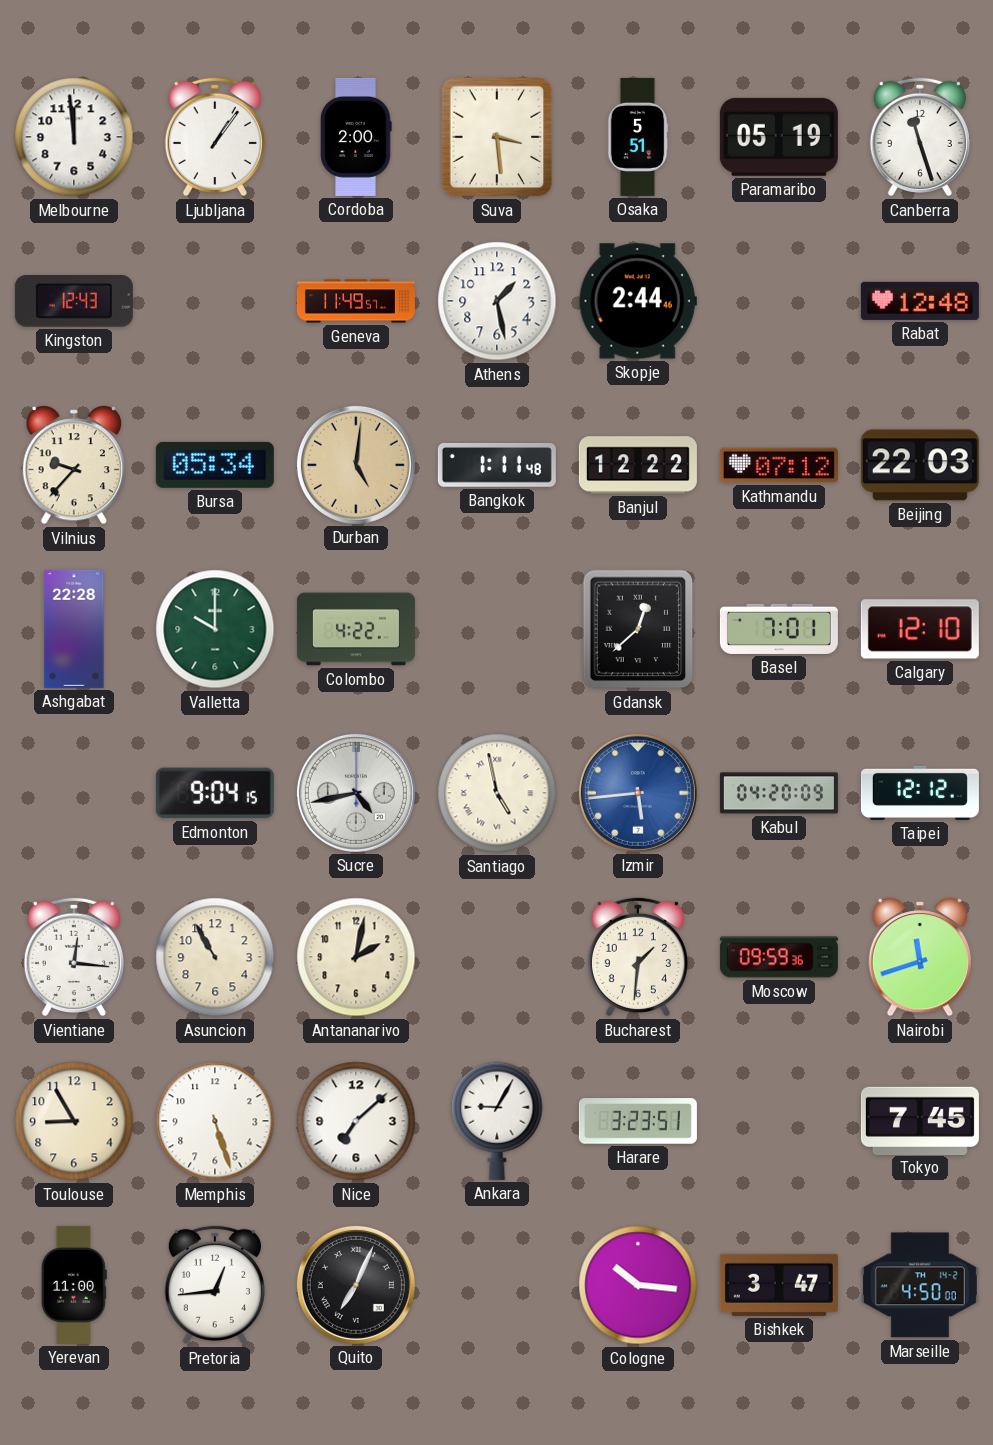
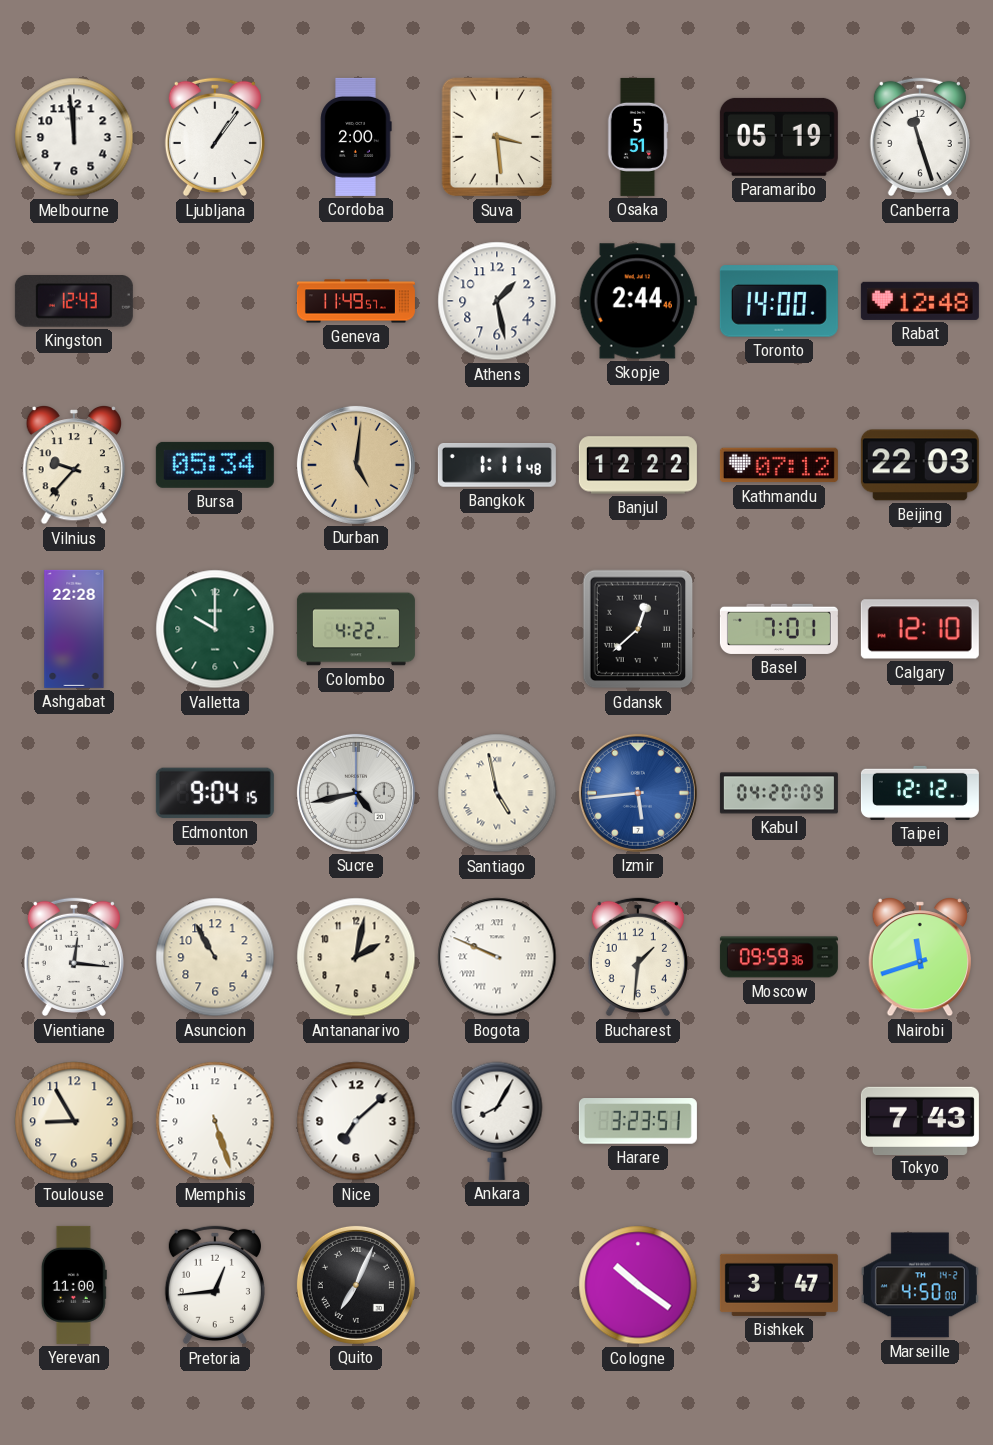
Toronto: none -> 14:00
Bogota: none -> 9:49
Ankara: 9:05 -> 8:05
Tokyo: 7:45 -> 7:43
Cologne: 10:16 -> 10:21
